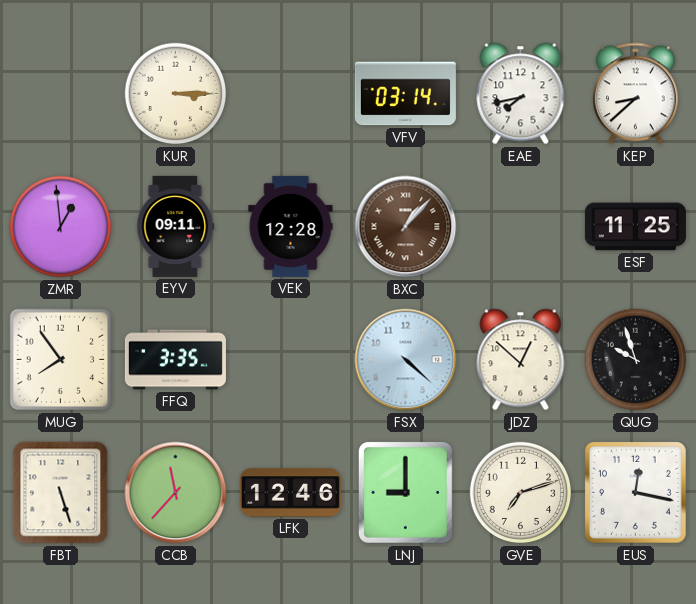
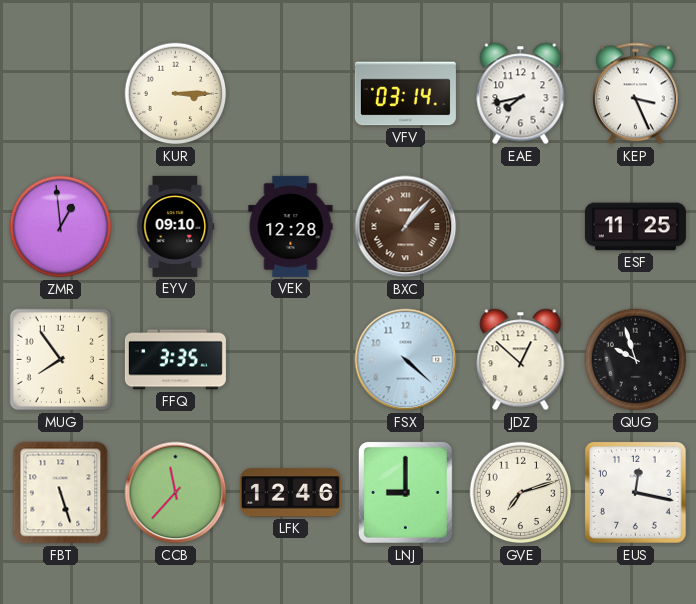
KEP: 8:38 -> 3:26
EYV: 09:11 -> 09:10
